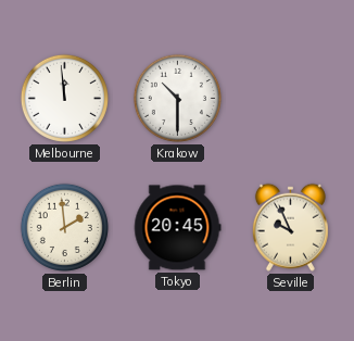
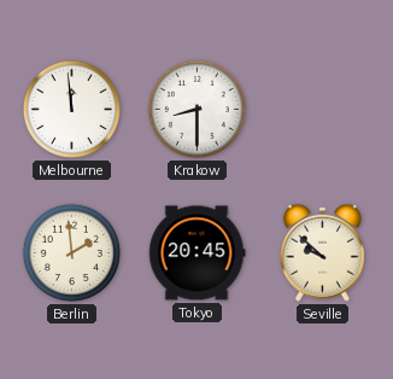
Krakow: 10:30 -> 8:30
Seville: 9:56 -> 9:52
